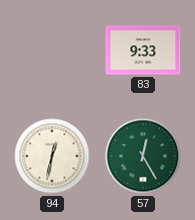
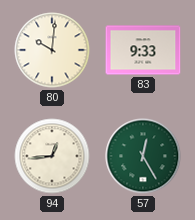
80: none -> 10:01
94: 12:32 -> 12:44
